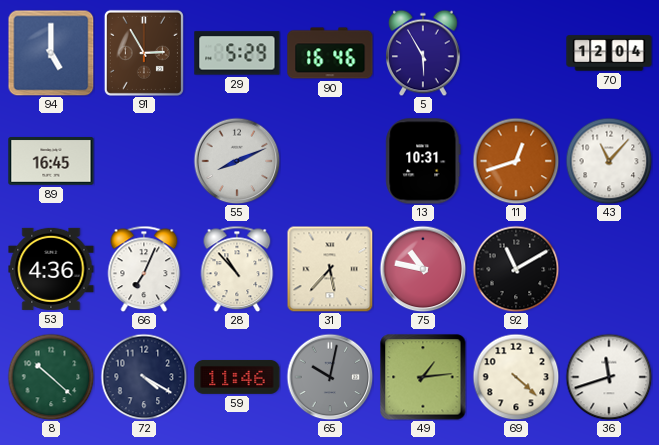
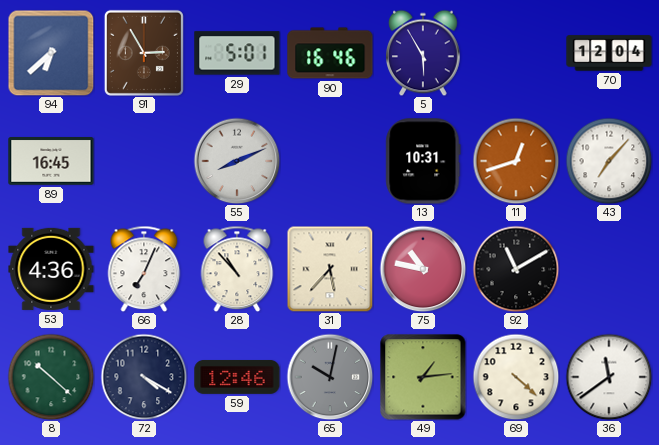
94: 5:00 -> 6:38
29: 5:29 -> 5:01
43: 11:07 -> 7:07
59: 11:46 -> 12:46
36: 11:42 -> 11:39
